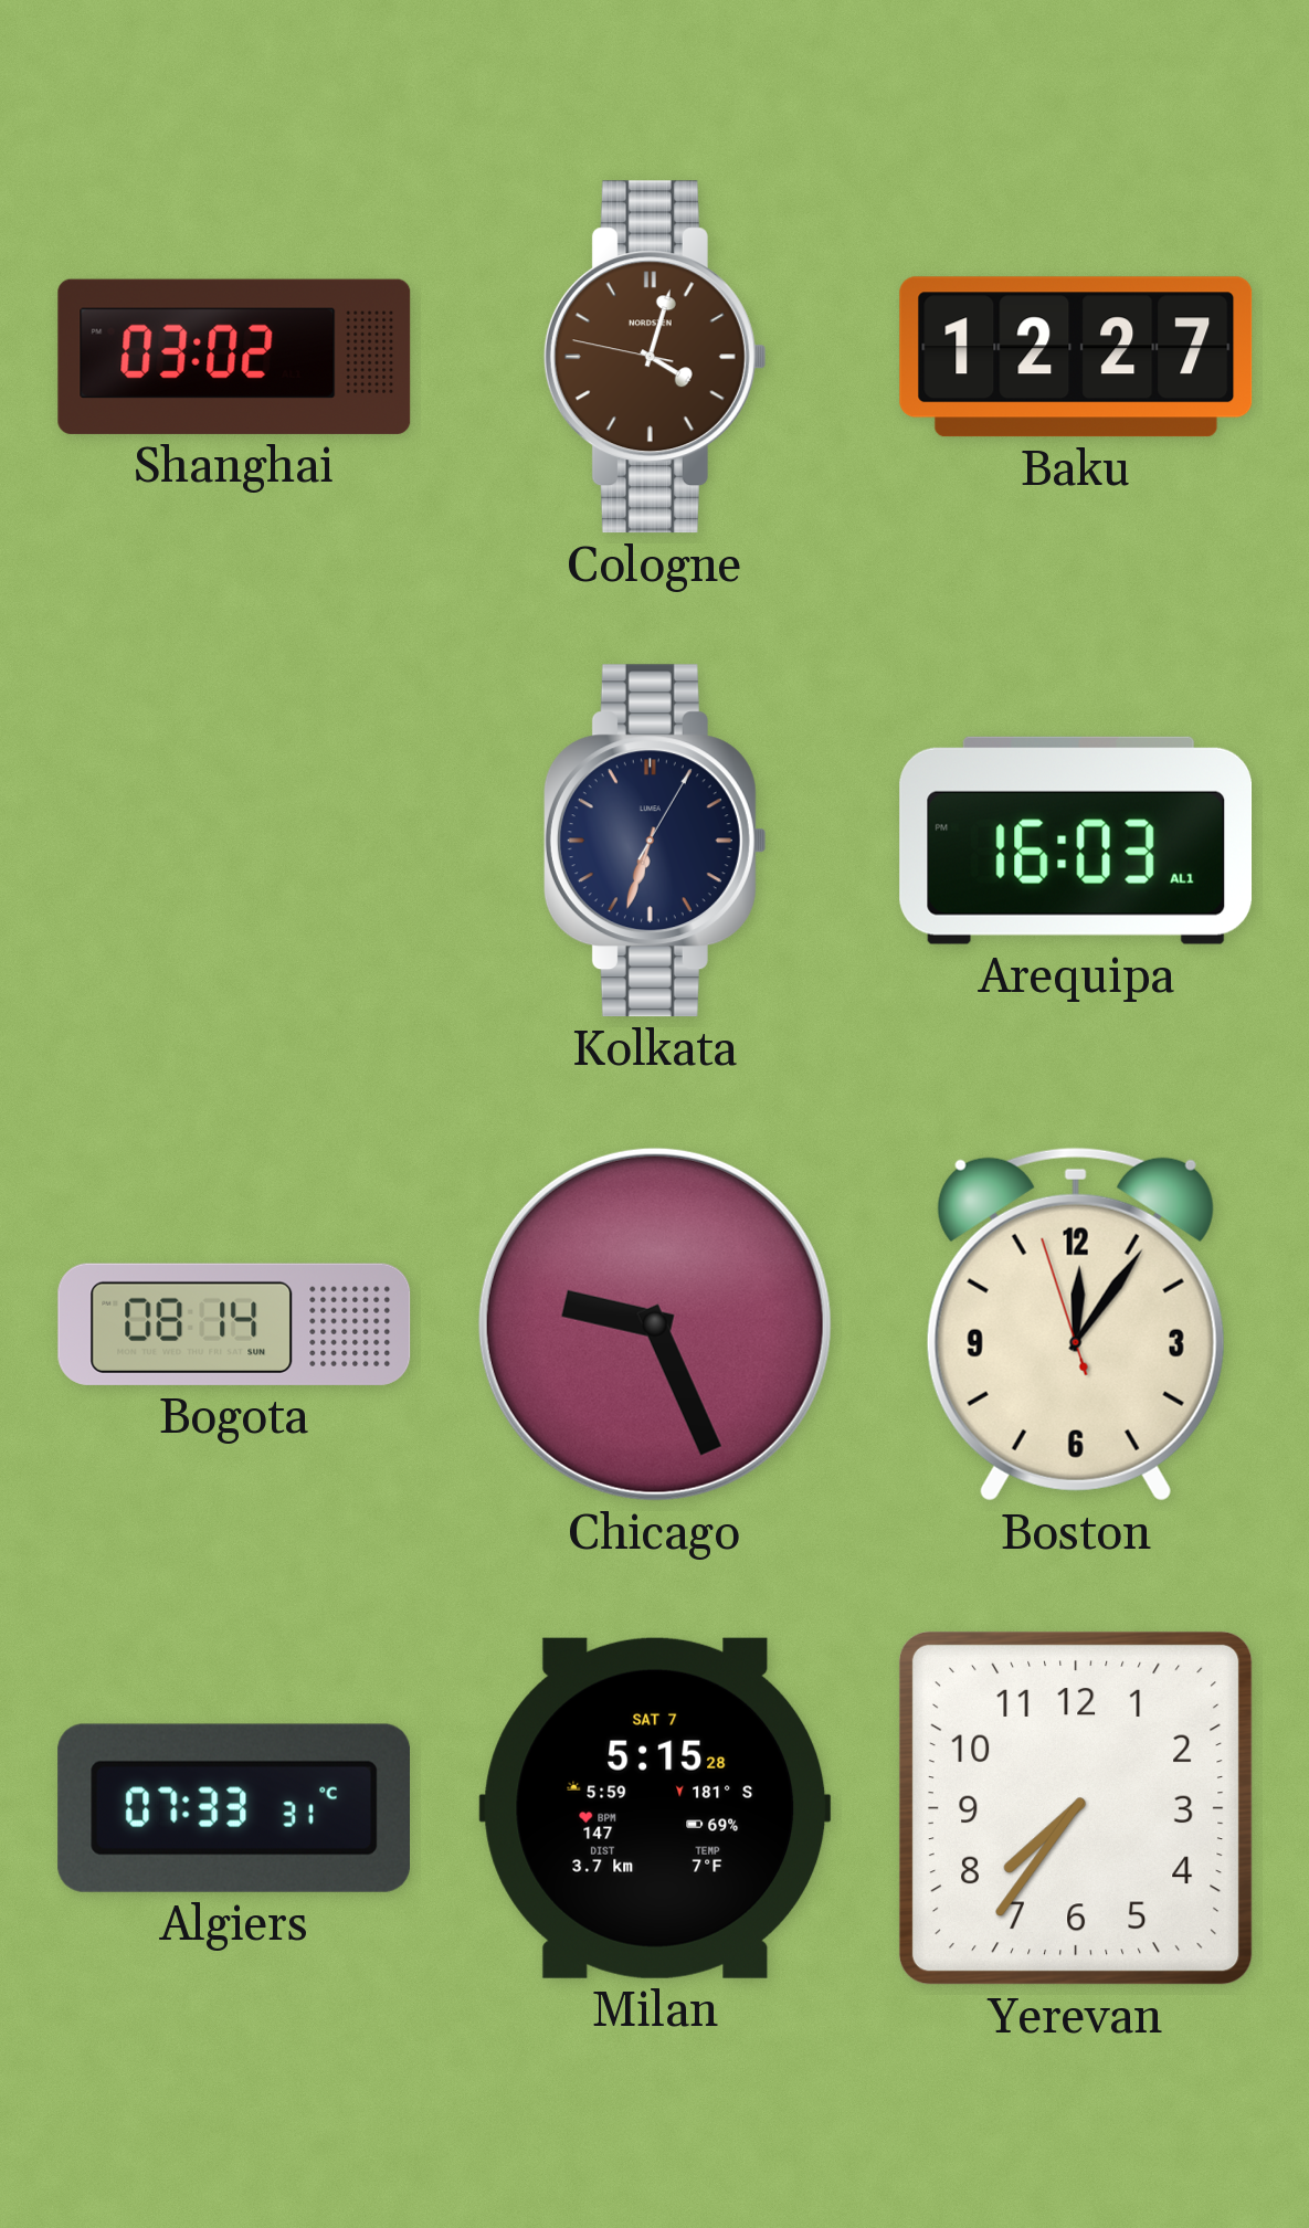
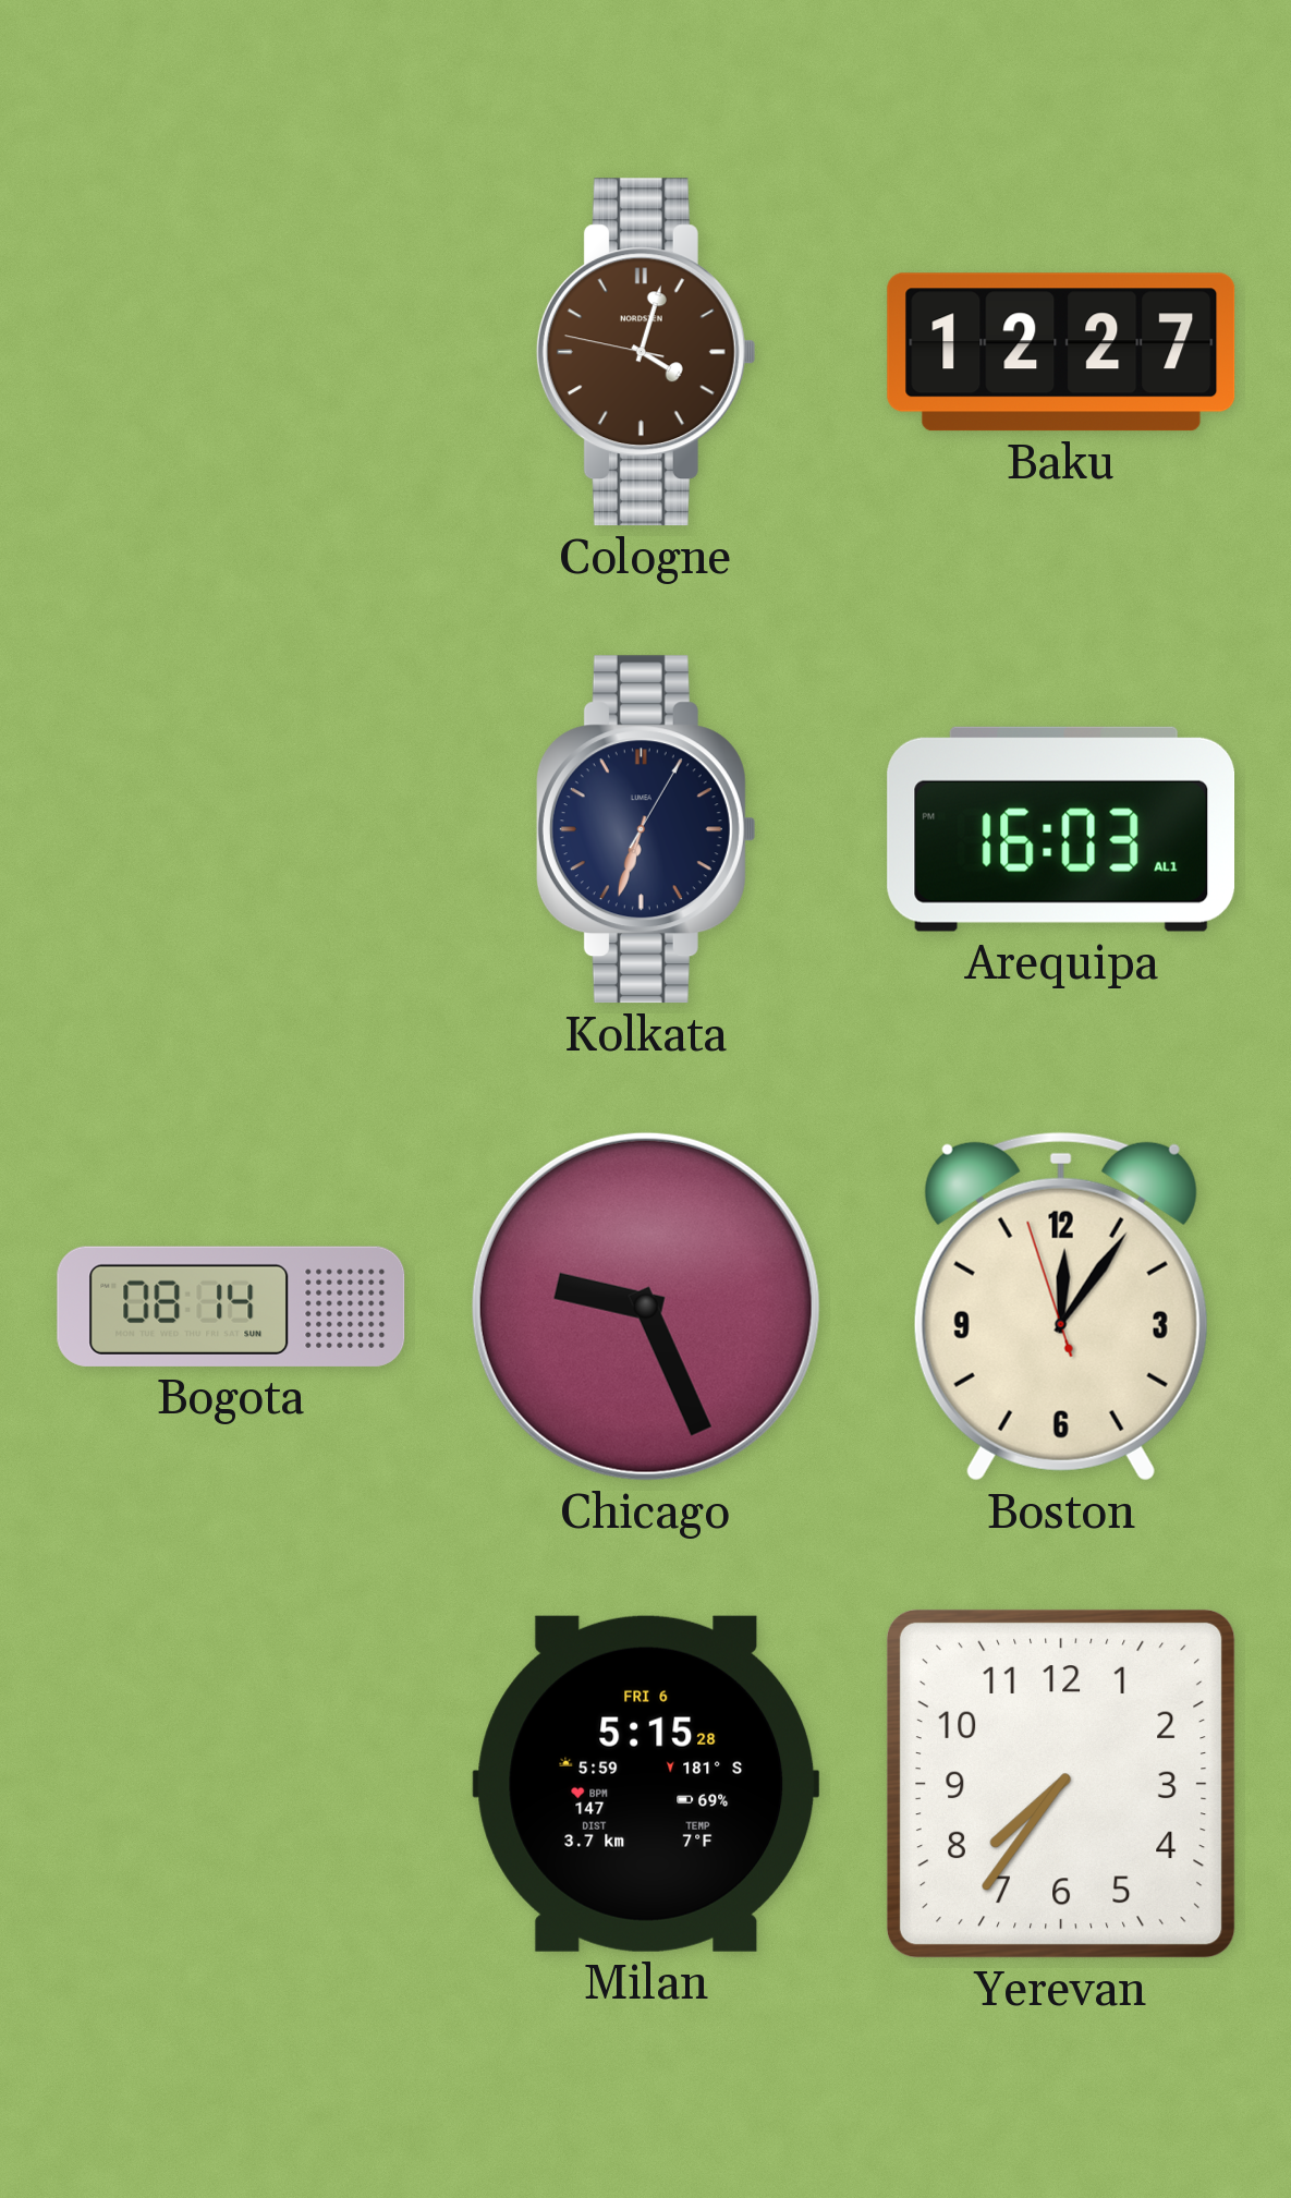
Shanghai: 03:02 -> none
Algiers: 07:33 -> none
Milan date: SAT 7 -> FRI 6
